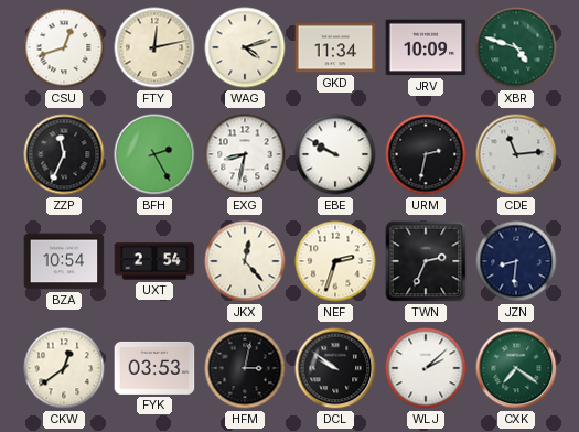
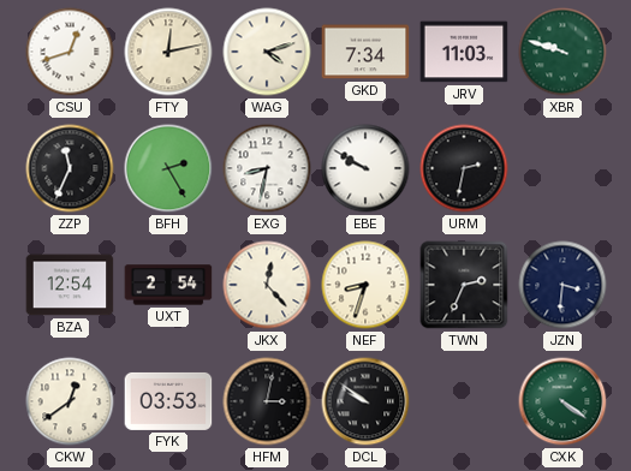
GKD: 11:34 -> 7:34
JRV: 10:09 -> 11:03
XBR: 4:48 -> 9:48
CDE: 11:14 -> none
BZA: 10:54 -> 12:54
NEF: 2:33 -> 8:33
JZN: 8:31 -> 3:31
WLJ: 2:08 -> none
CXK: 7:21 -> 4:21
